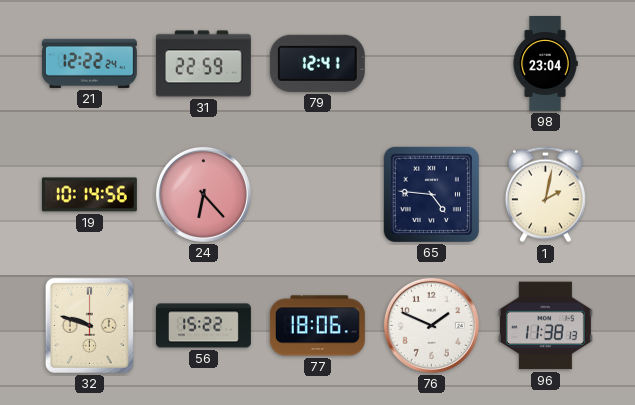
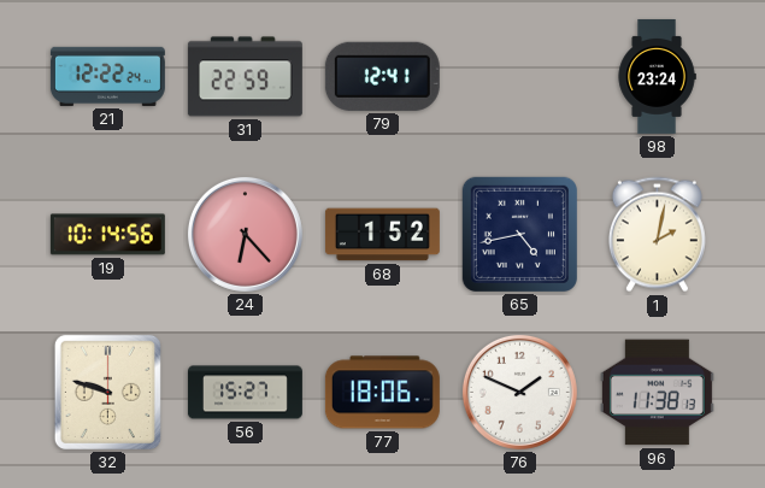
98: 23:04 -> 23:24
68: none -> 1:52
65: 4:46 -> 4:43
56: 15:22 -> 15:27
